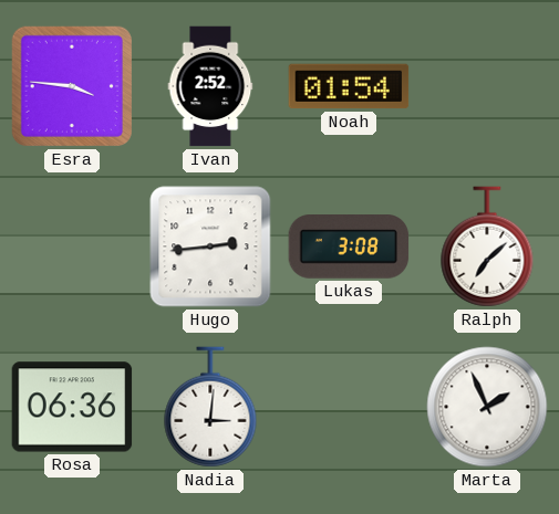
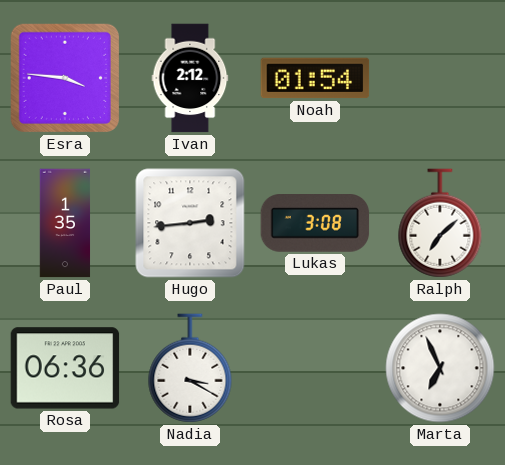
Ivan: 2:52 -> 2:12
Paul: none -> 1:35
Nadia: 3:01 -> 3:20
Marta: 1:56 -> 6:56
